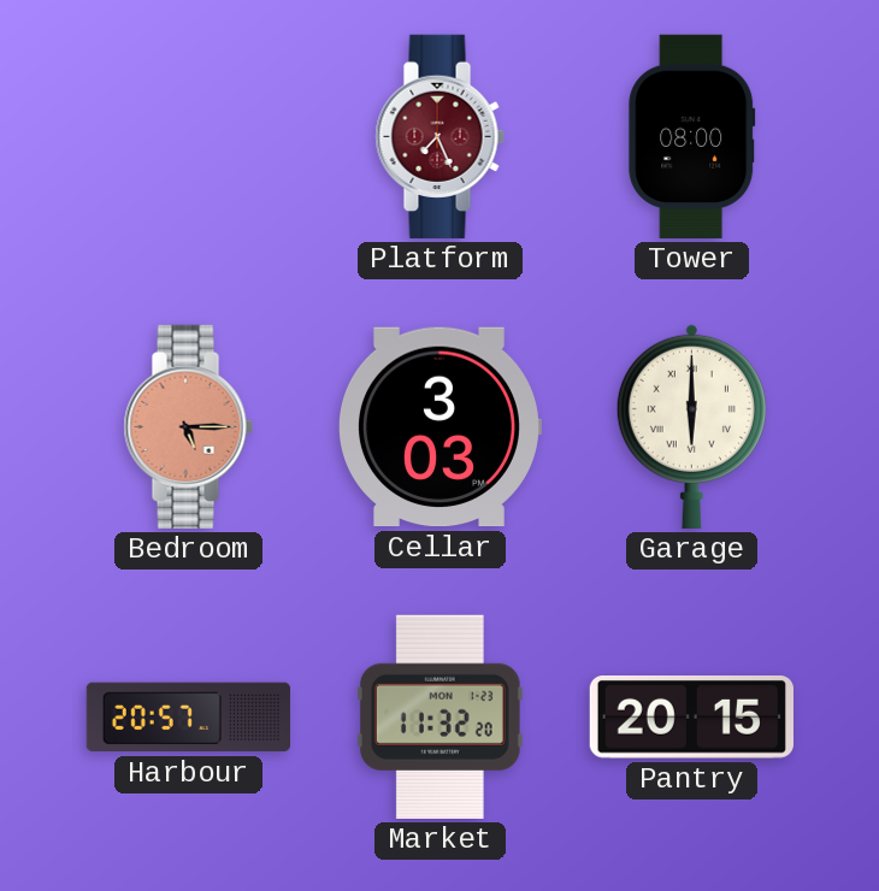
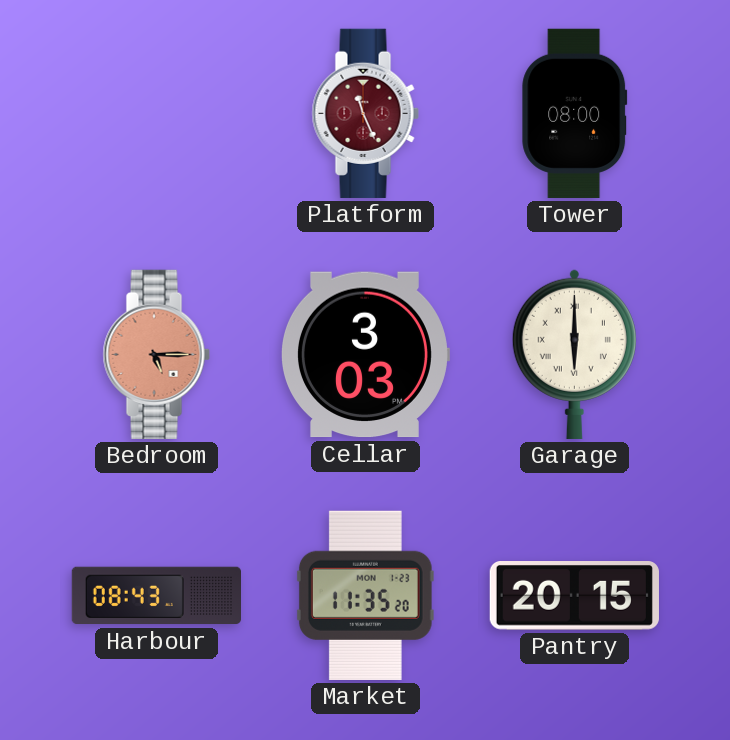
Platform: 7:26 -> 11:26
Harbour: 20:57 -> 08:43
Market: 11:32 -> 11:35
